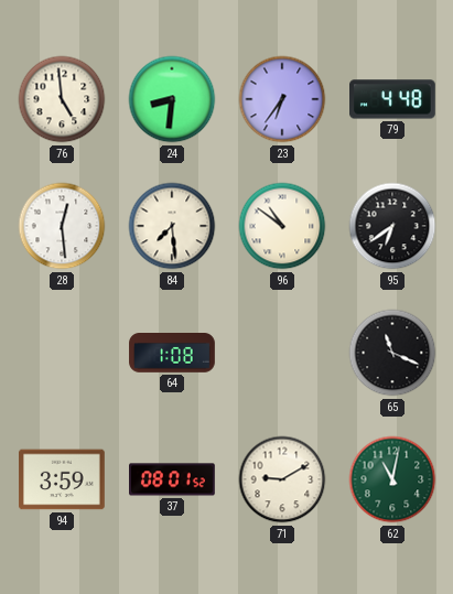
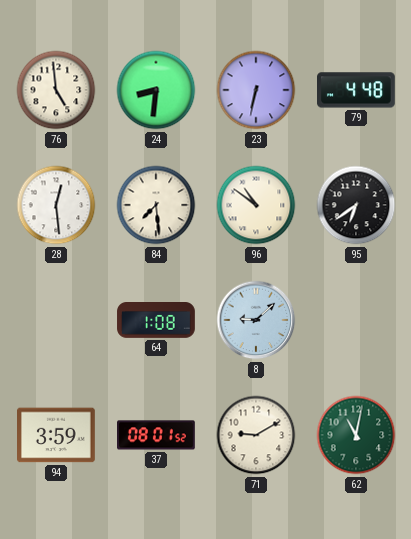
23: 6:36 -> 6:32
8: none -> 9:08
65: 11:19 -> none
